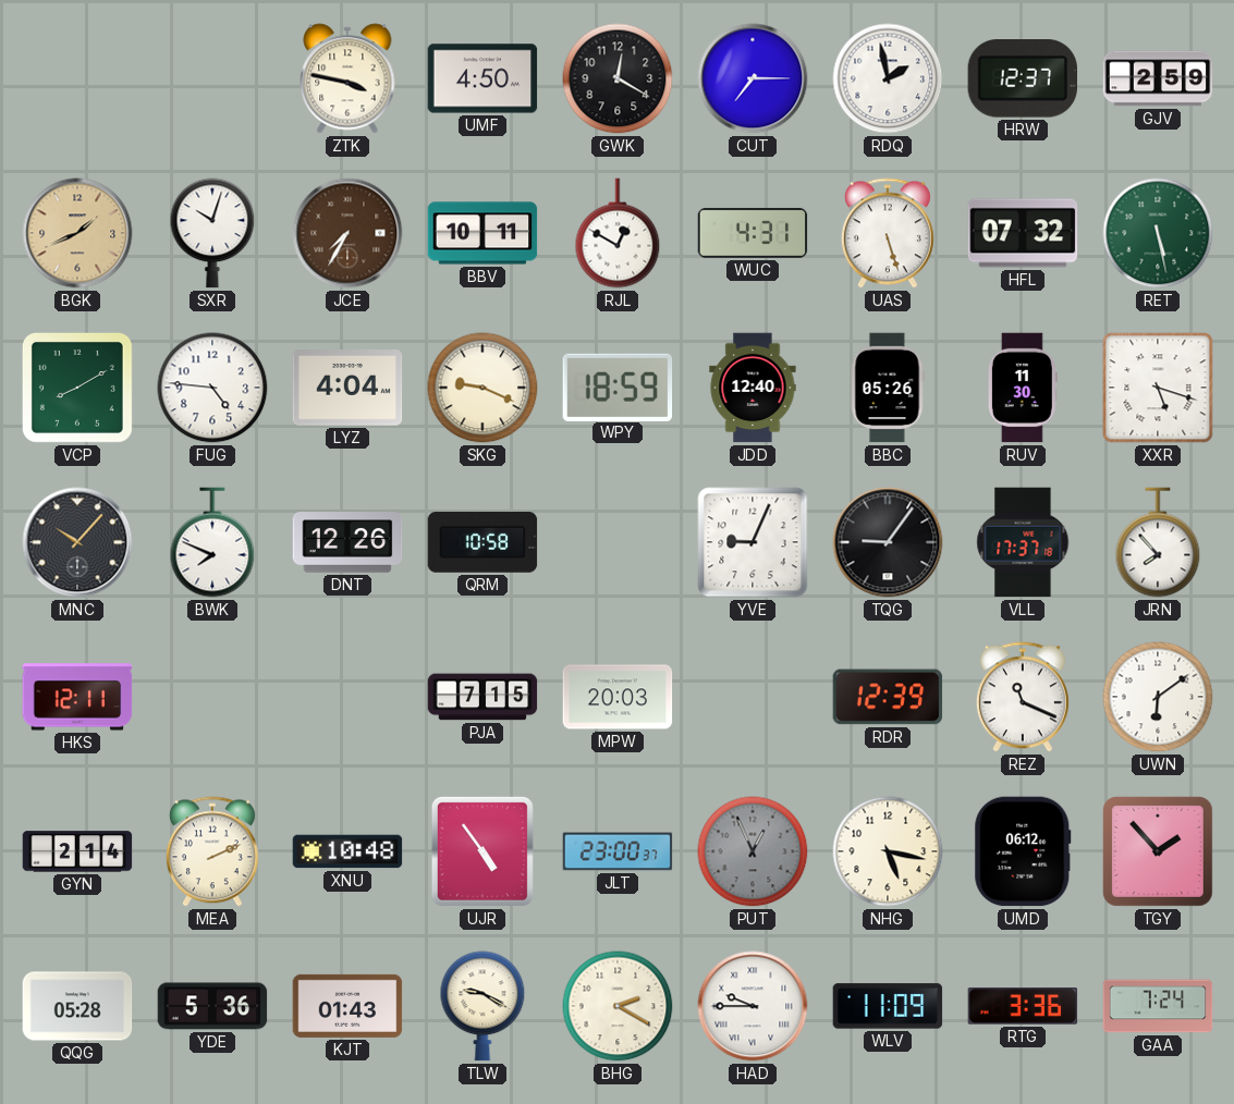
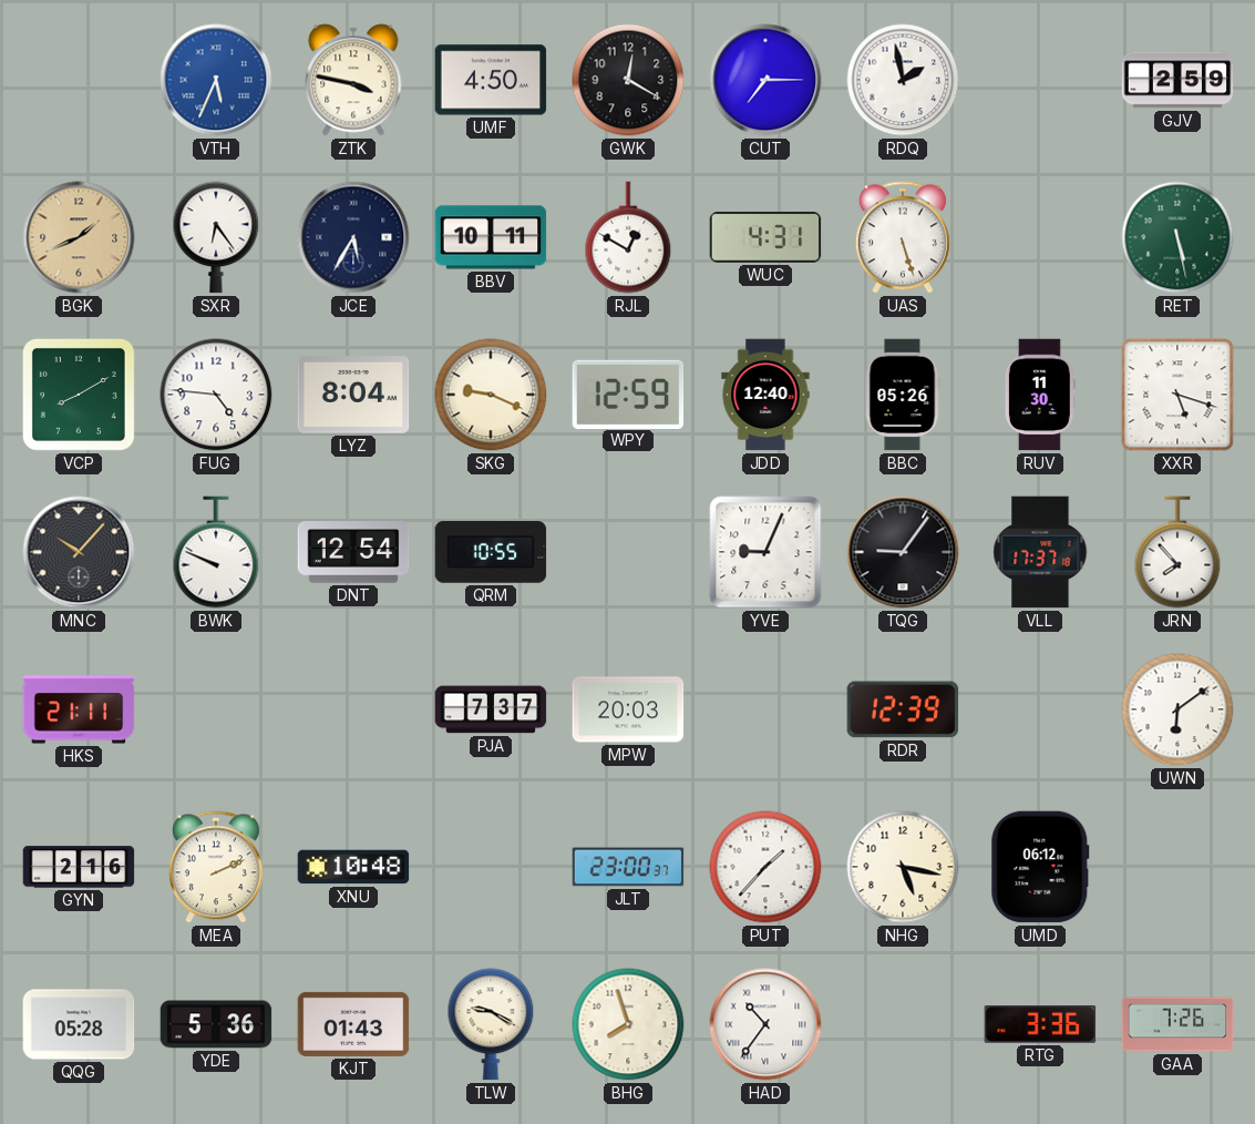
VTH: none -> 5:34
HRW: 12:37 -> none
SXR: 10:03 -> 6:24
JCE: 7:35 -> 5:35
JCE dial: brown -> navy
HFL: 07:32 -> none
LYZ: 4:04 -> 8:04
WPY: 18:59 -> 12:59
BWK: 7:49 -> 9:49
DNT: 12:26 -> 12:54
QRM: 10:58 -> 10:55
HKS: 12:11 -> 21:11
PJA: 7:15 -> 7:37
REZ: 11:19 -> none
GYN: 2:14 -> 2:16
UJR: 4:54 -> none
PUT: 12:56 -> 1:37
PUT dial: grey -> white
TGY: 1:53 -> none
BHG: 2:20 -> 7:57
HAD: 9:45 -> 10:36
WLV: 11:09 -> none
GAA: 7:24 -> 7:26
